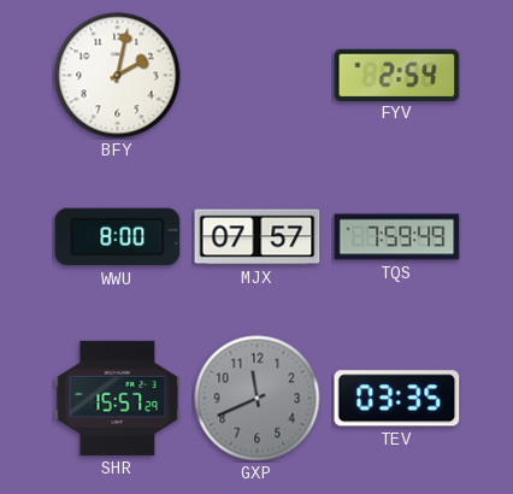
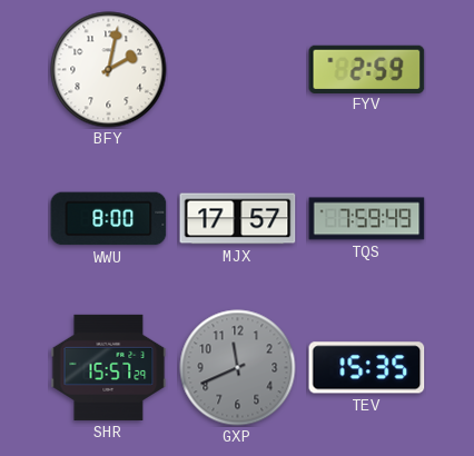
FYV: 2:54 -> 2:59
MJX: 07:57 -> 17:57
TEV: 03:35 -> 15:35
